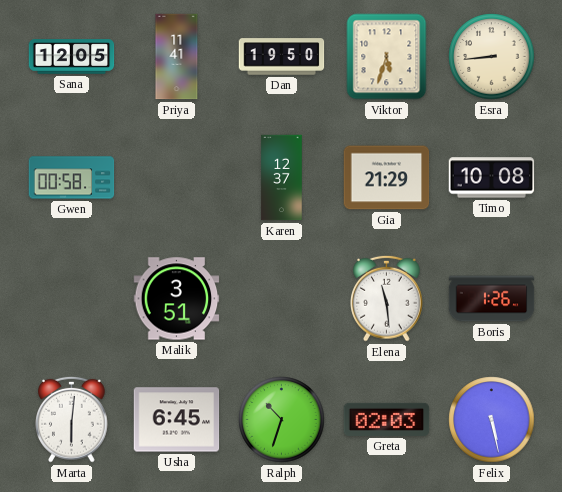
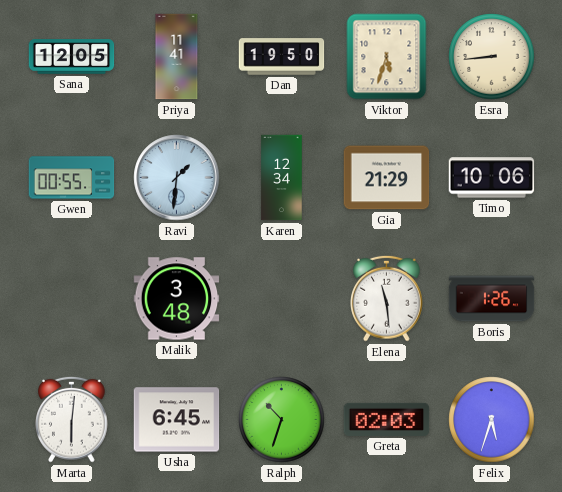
Gwen: 00:58 -> 00:55
Ravi: none -> 1:31
Karen: 12:37 -> 12:34
Timo: 10:08 -> 10:06
Malik: 3:51 -> 3:48
Felix: 5:28 -> 5:33
